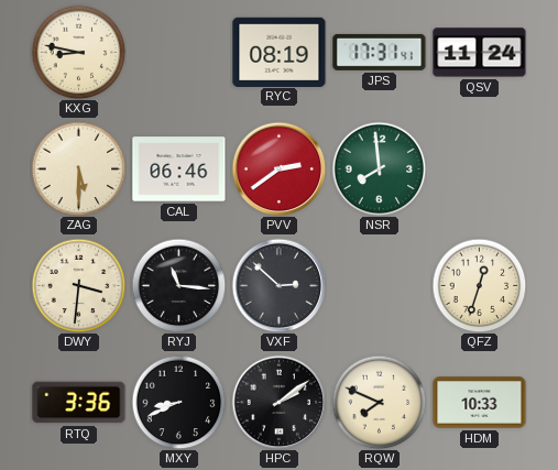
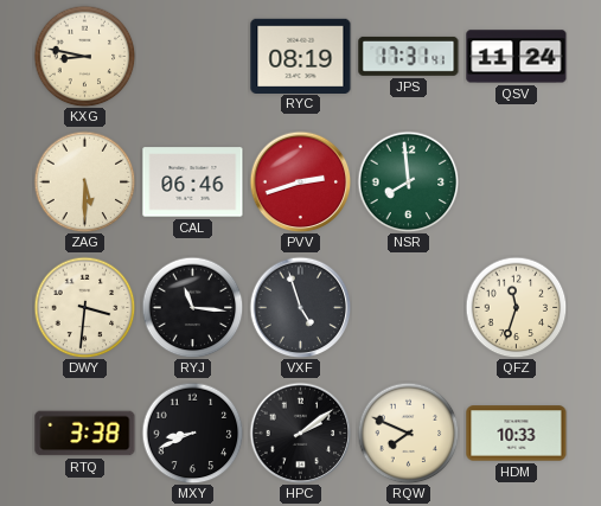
PVV: 2:39 -> 2:42
VXF: 2:52 -> 4:57
QFZ: 12:33 -> 11:33
RTQ: 3:36 -> 3:38
